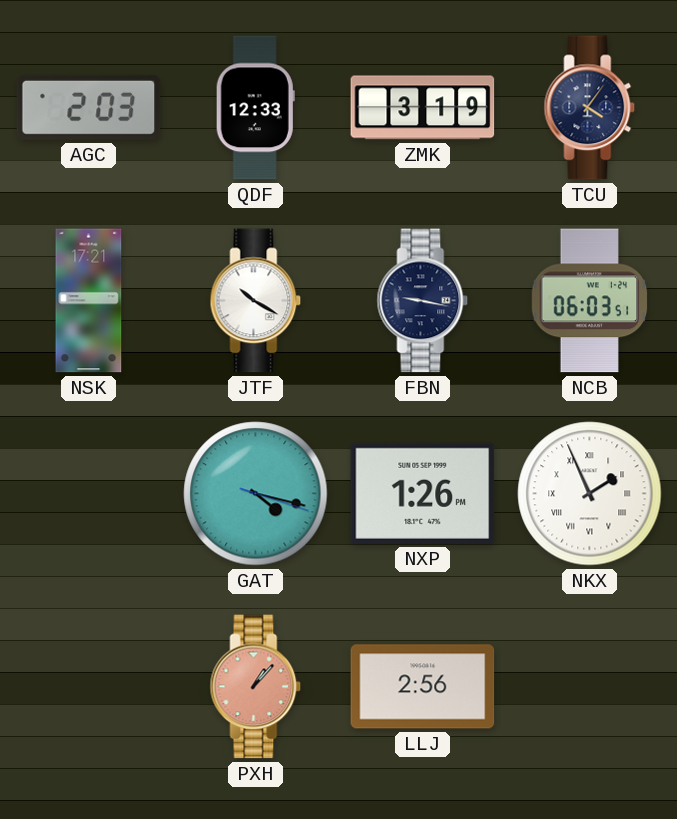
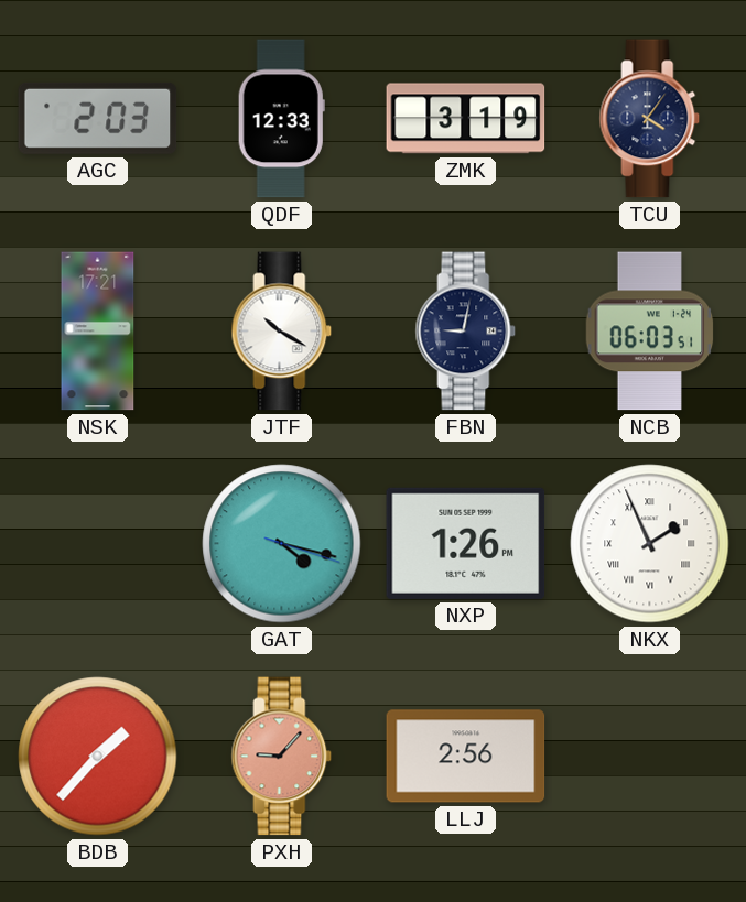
FBN: 9:17 -> 9:02
BDB: none -> 1:37
PXH: 1:07 -> 9:07
